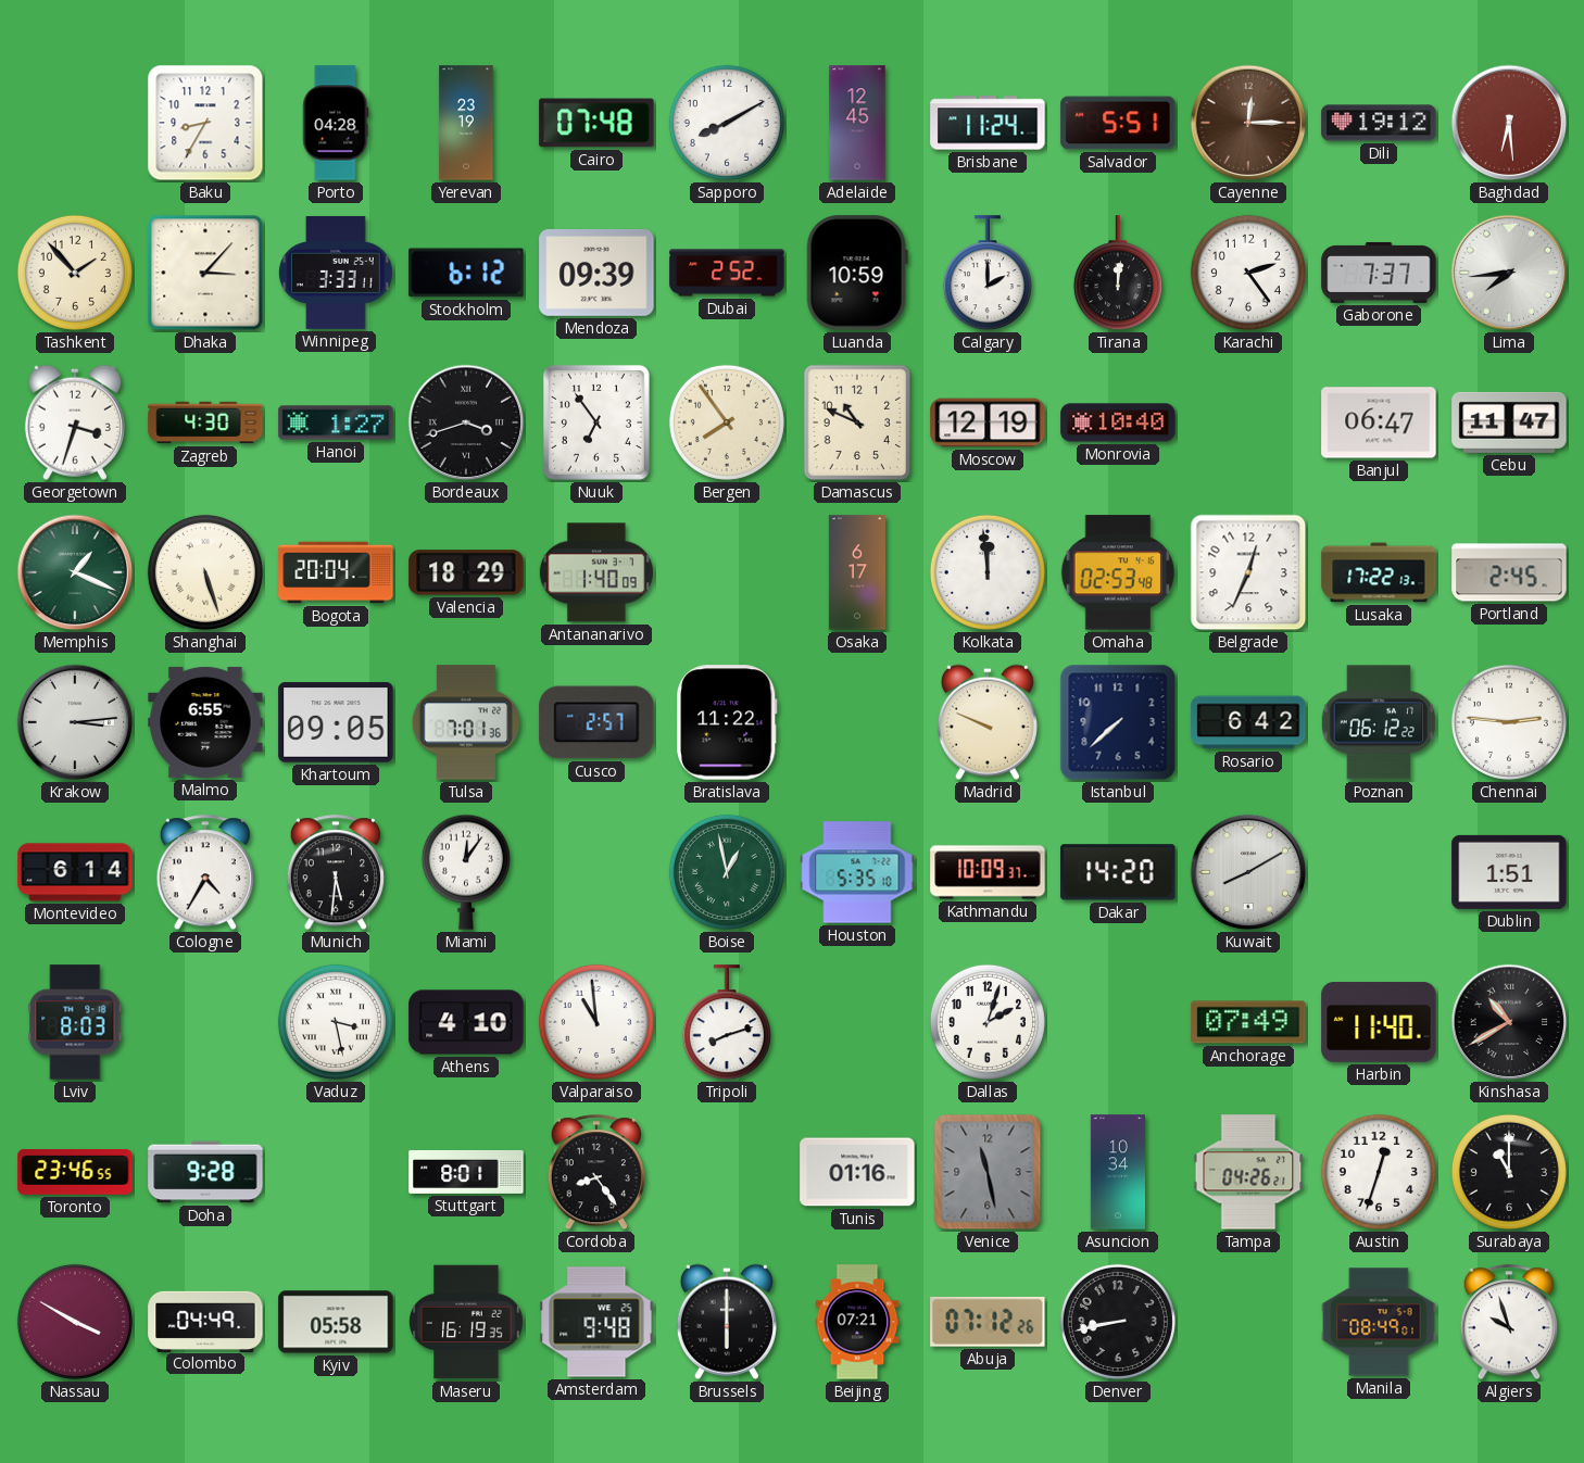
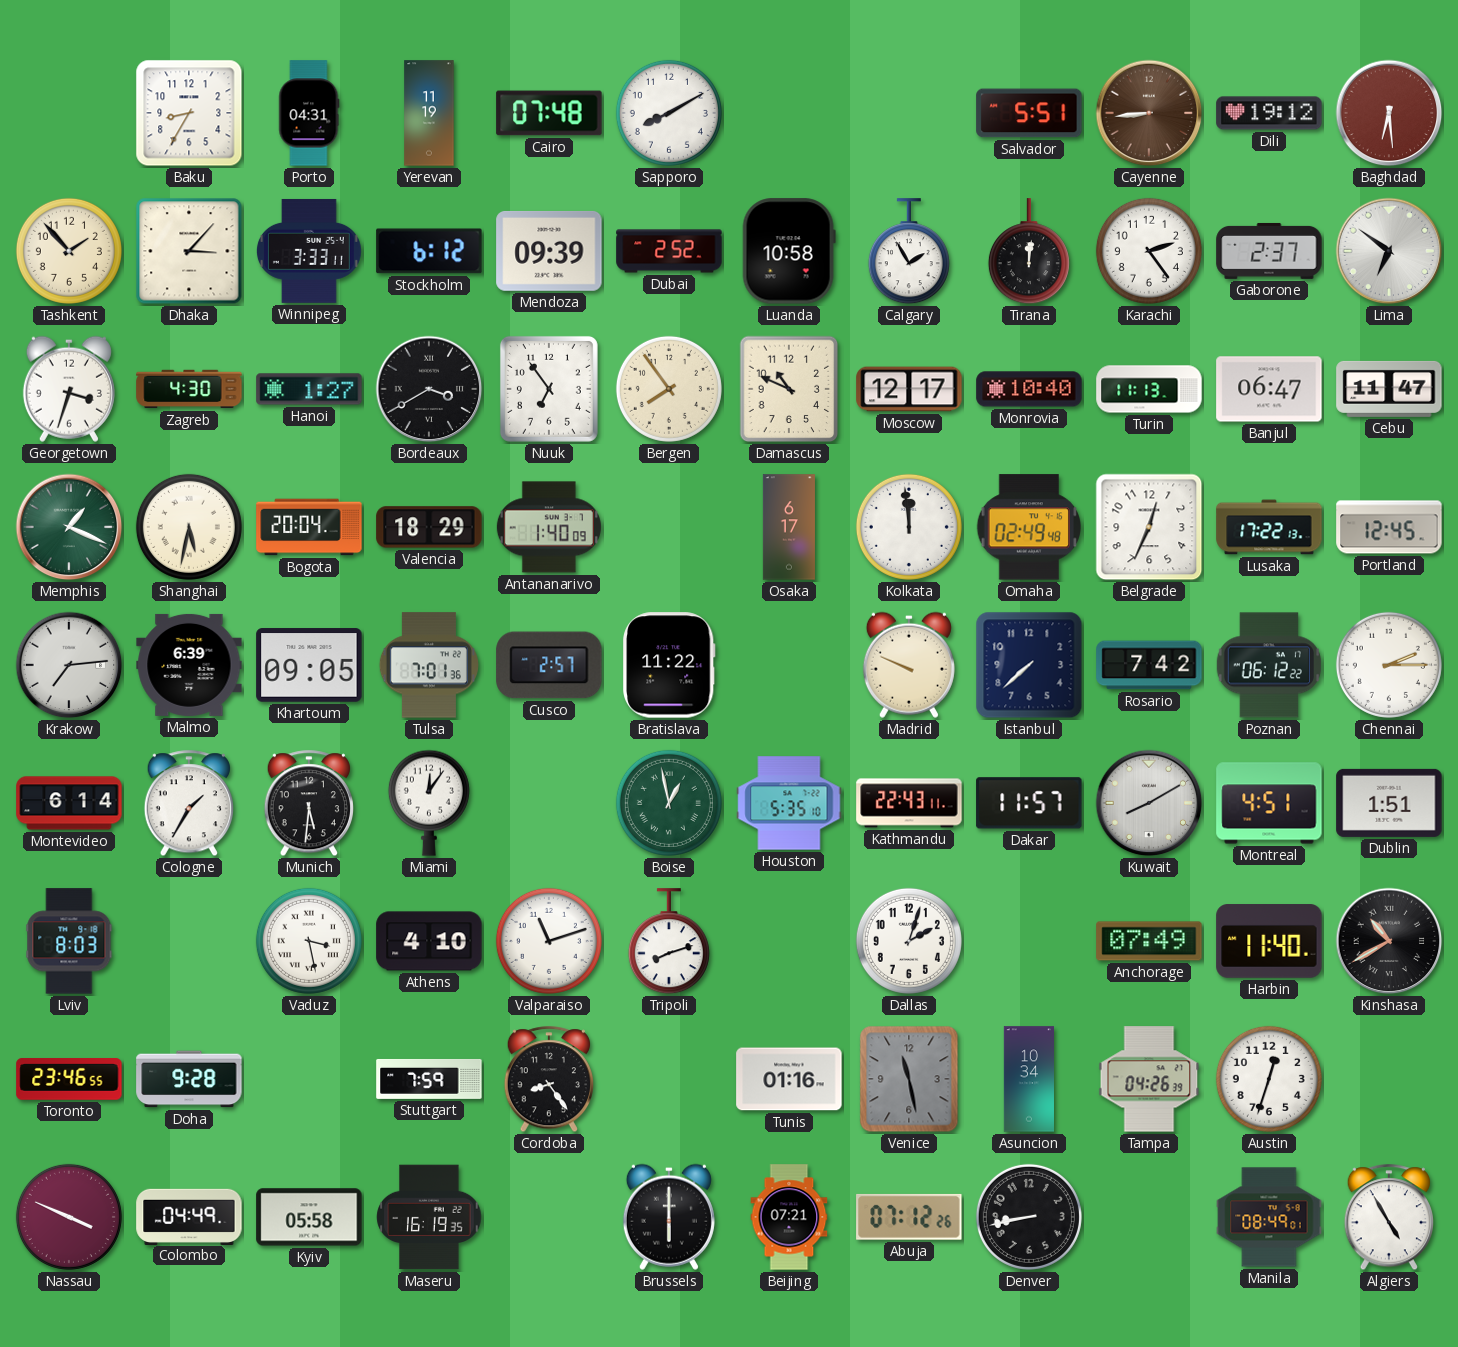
Porto: 04:28 -> 04:31
Yerevan: 23:19 -> 11:19
Adelaide: 12:45 -> none
Brisbane: 11:24 -> none
Cayenne: 12:15 -> 8:44
Luanda: 10:59 -> 10:58
Calgary: 2:00 -> 1:55
Gaborone: 7:37 -> 2:37
Lima: 7:44 -> 6:51
Bordeaux: 3:42 -> 3:40
Moscow: 12:19 -> 12:17
Turin: none -> 11:13
Shanghai: 5:27 -> 5:32
Omaha: 02:53 -> 02:49
Portland: 2:45 -> 12:45
Krakow: 3:14 -> 7:14
Malmo: 6:55 -> 6:39
Rosario: 6:42 -> 7:42
Chennai: 2:46 -> 2:15
Cologne: 4:35 -> 1:35
Kathmandu: 10:09 -> 22:43
Dakar: 14:20 -> 11:57
Montreal: none -> 4:51
Valparaiso: 10:59 -> 11:12
Stuttgart: 8:01 -> 7:59
Tampa: 04:26:21 -> 04:26:39
Surabaya: 11:00 -> none
Nassau: 3:50 -> 3:49
Amsterdam: 9:48 -> none
Algiers: 9:57 -> 4:55
